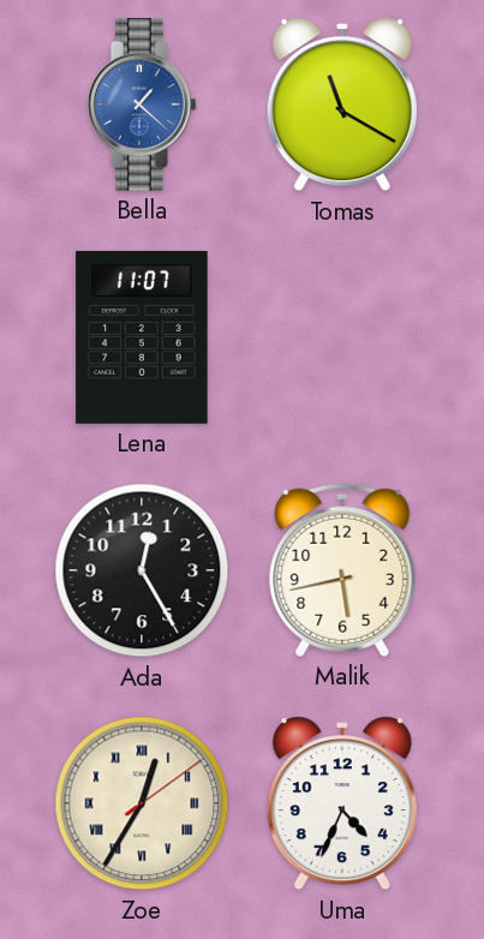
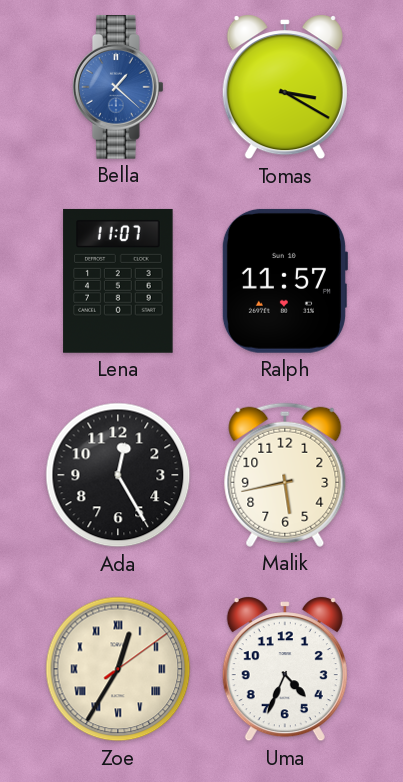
Tomas: 11:20 -> 3:20
Ralph: none -> 11:57
